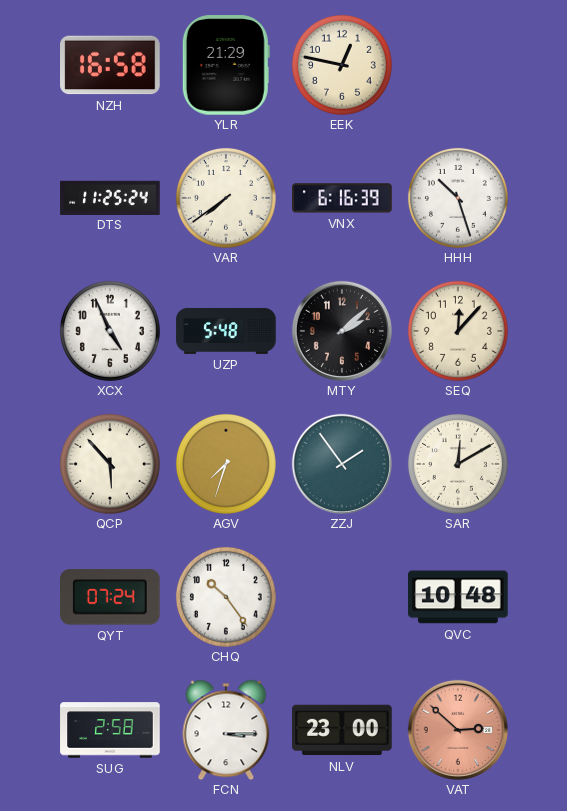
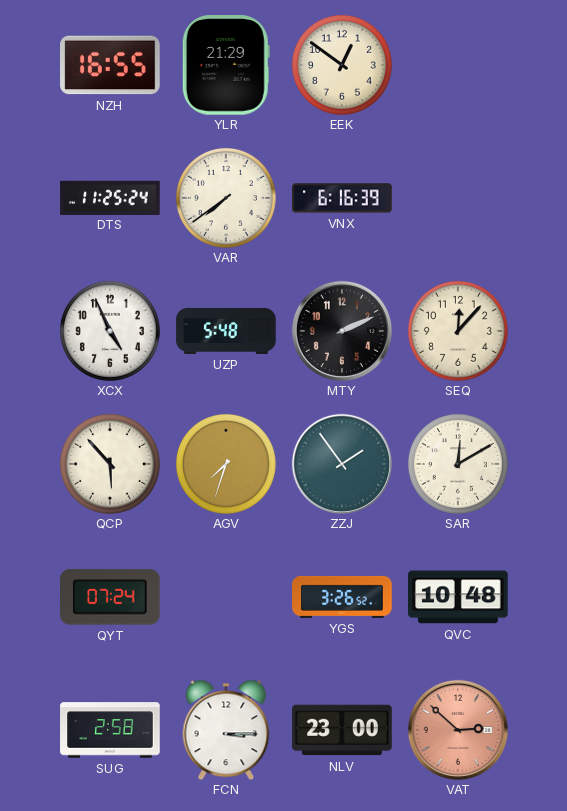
NZH: 16:58 -> 16:55
EEK: 12:47 -> 12:51
HHH: 10:27 -> none
MTY: 2:08 -> 2:11
CHQ: 10:24 -> none
YGS: none -> 3:26
